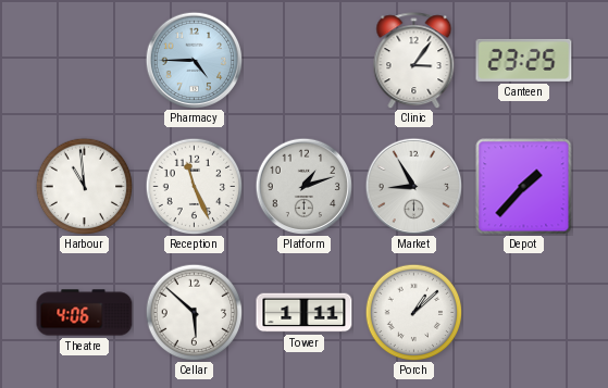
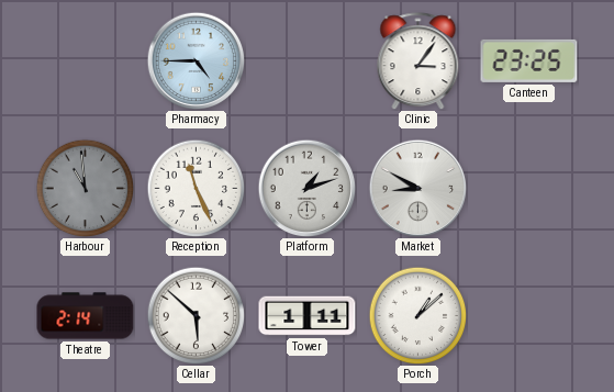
Harbour dial: white -> grey
Market: 8:55 -> 8:50
Depot: 1:37 -> none
Theatre: 4:06 -> 2:14
